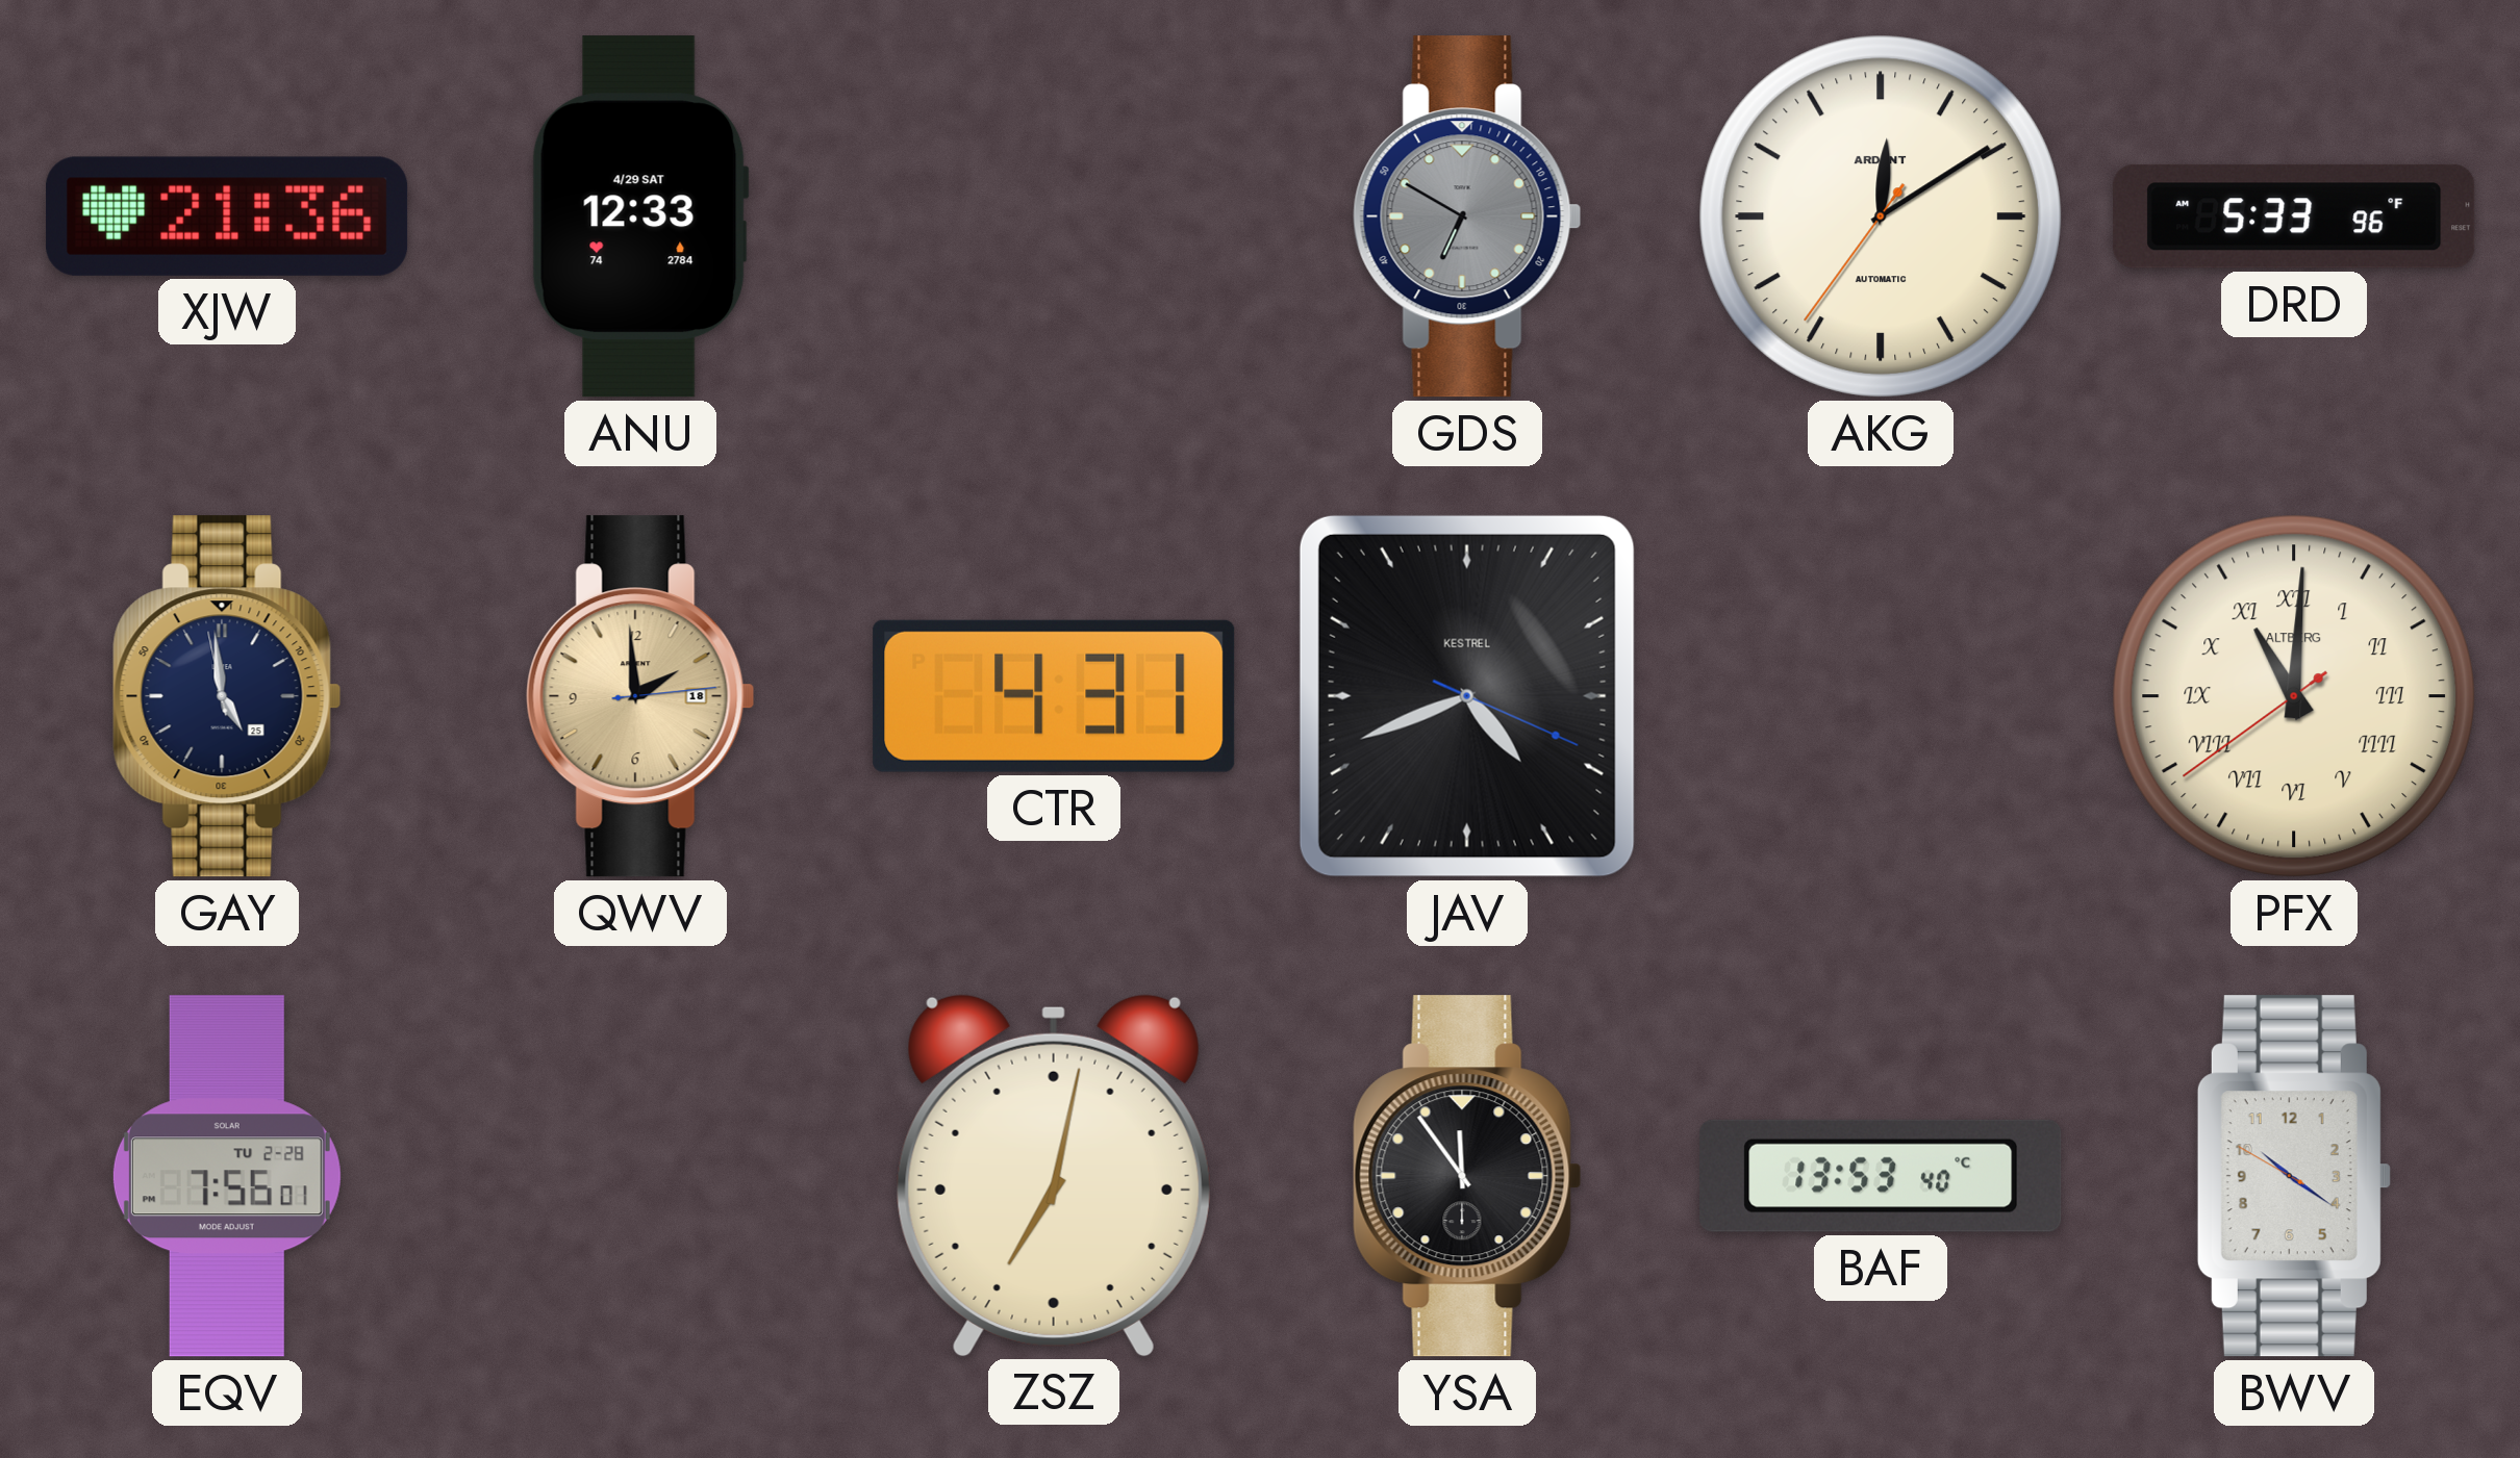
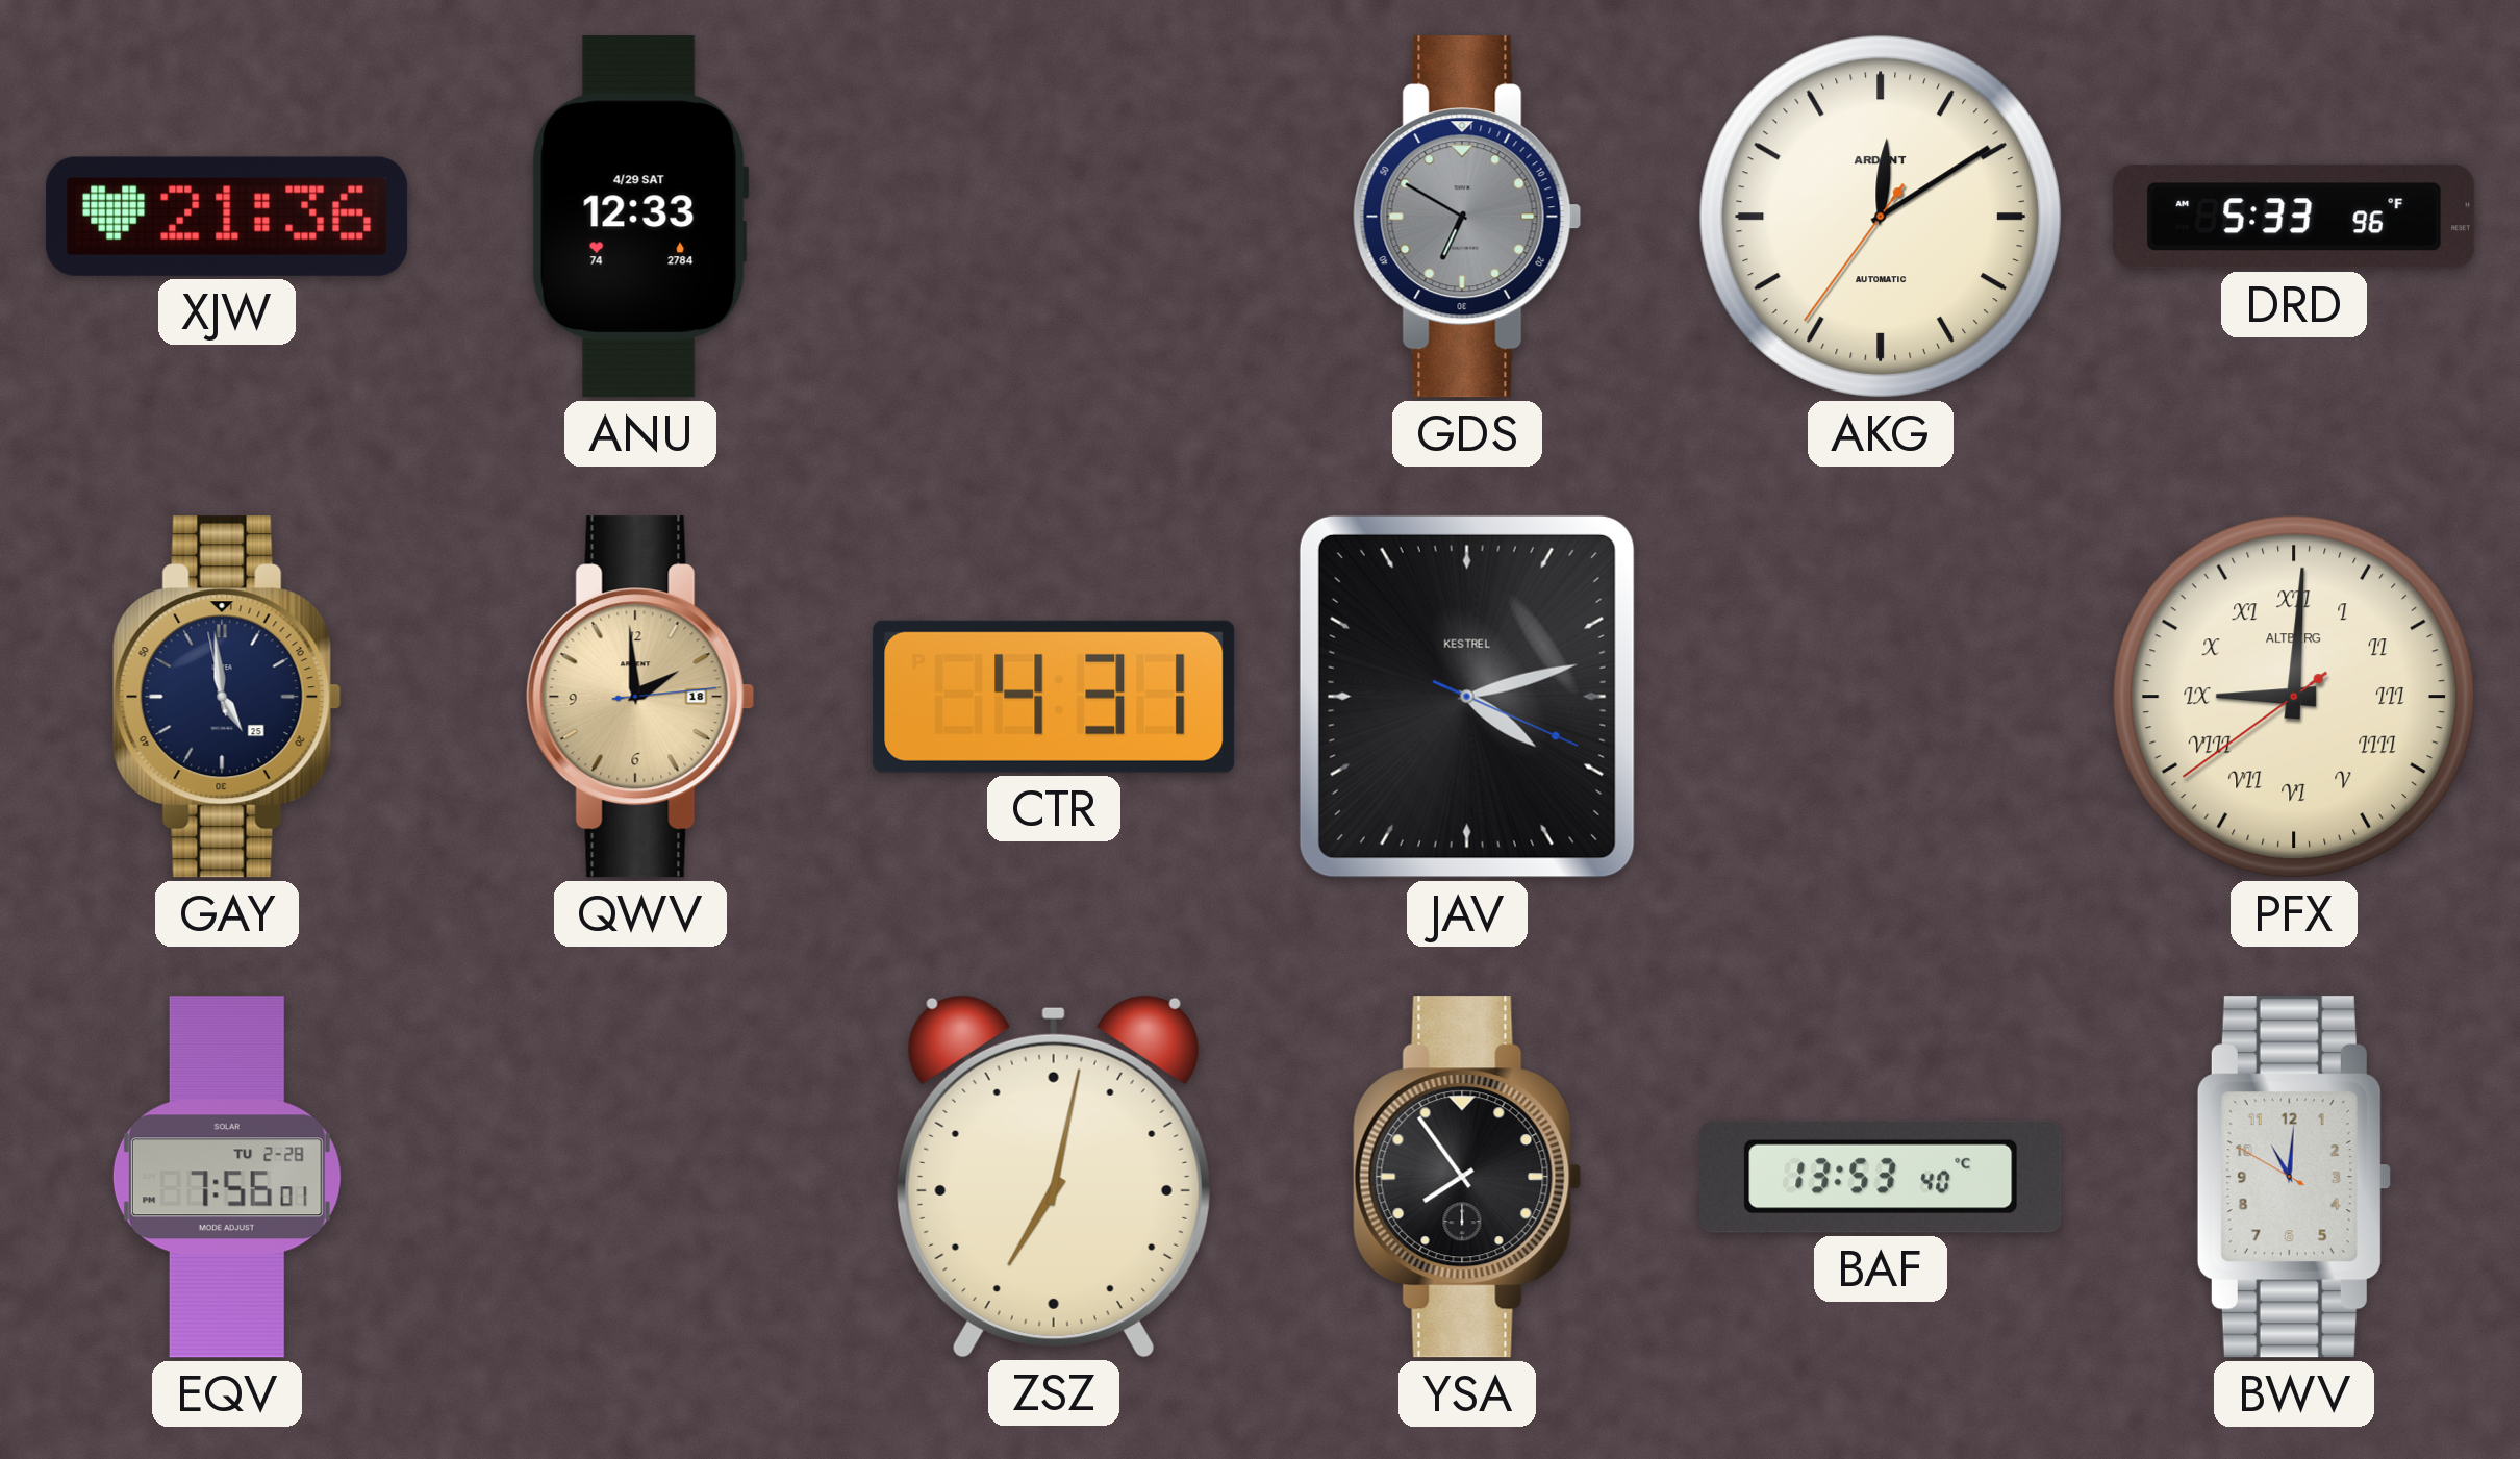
JAV: 4:41 -> 4:12
PFX: 11:00 -> 9:00
YSA: 11:54 -> 7:54
BWV: 10:20 -> 11:00
